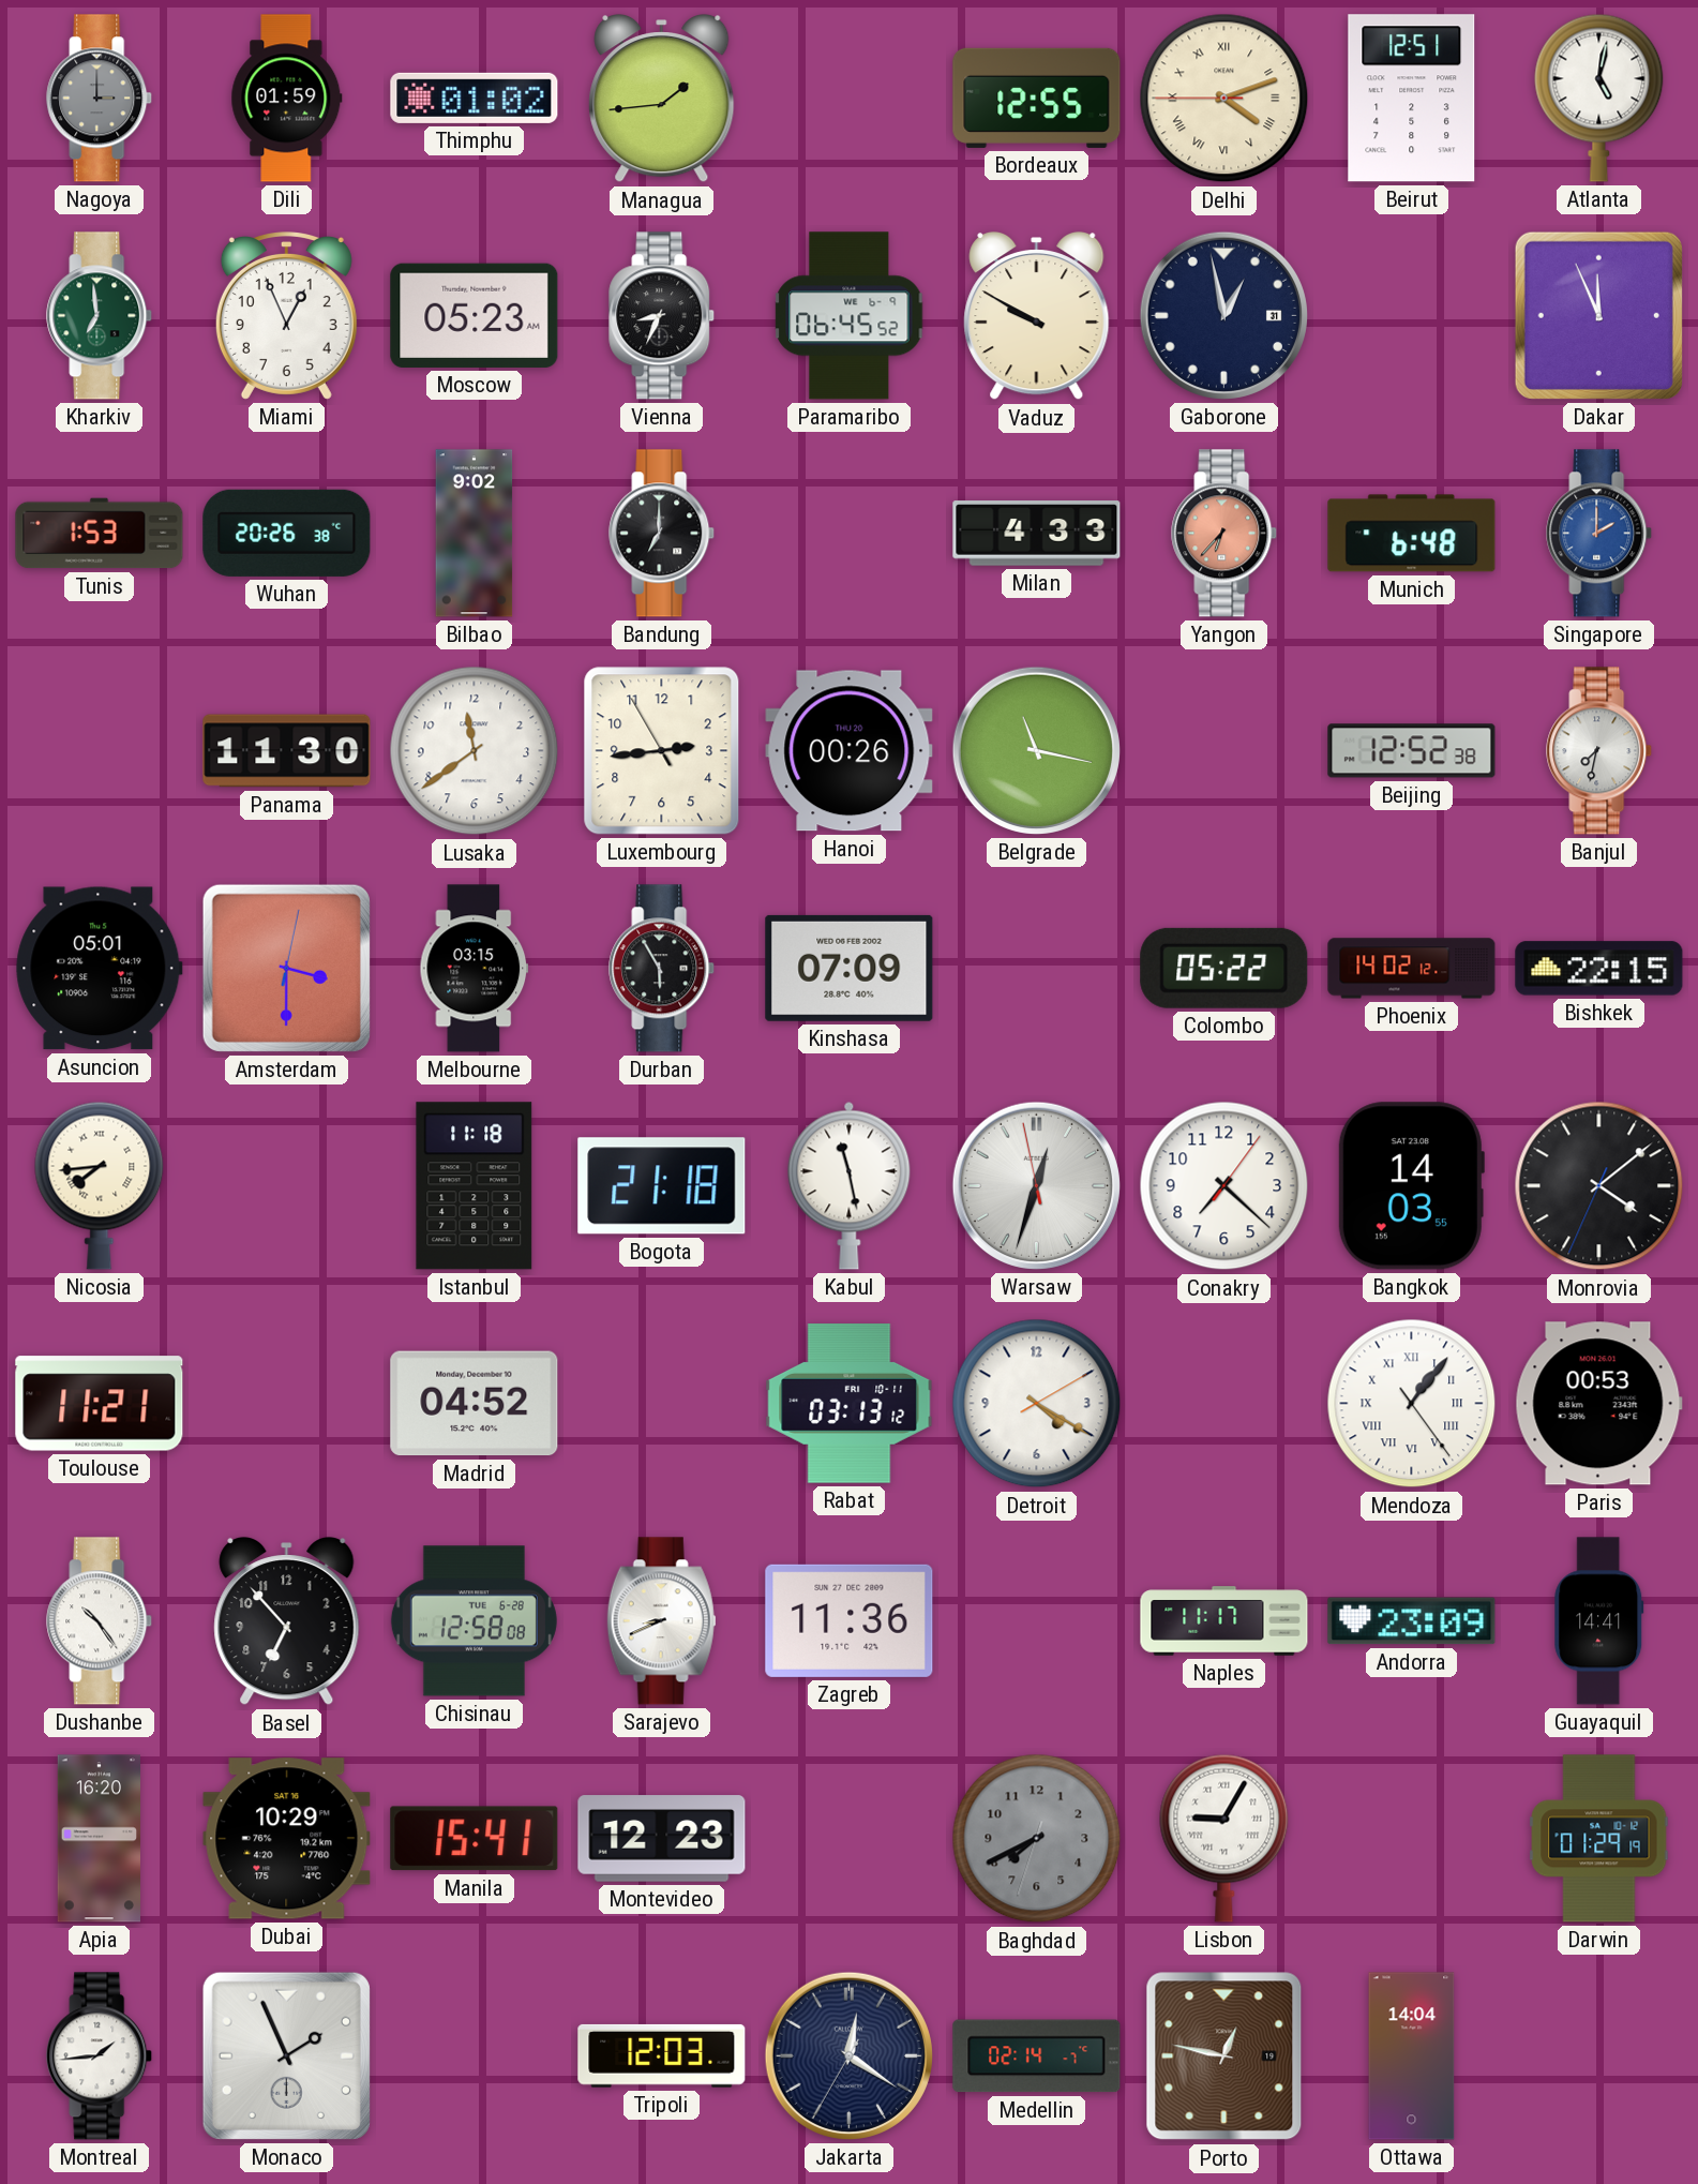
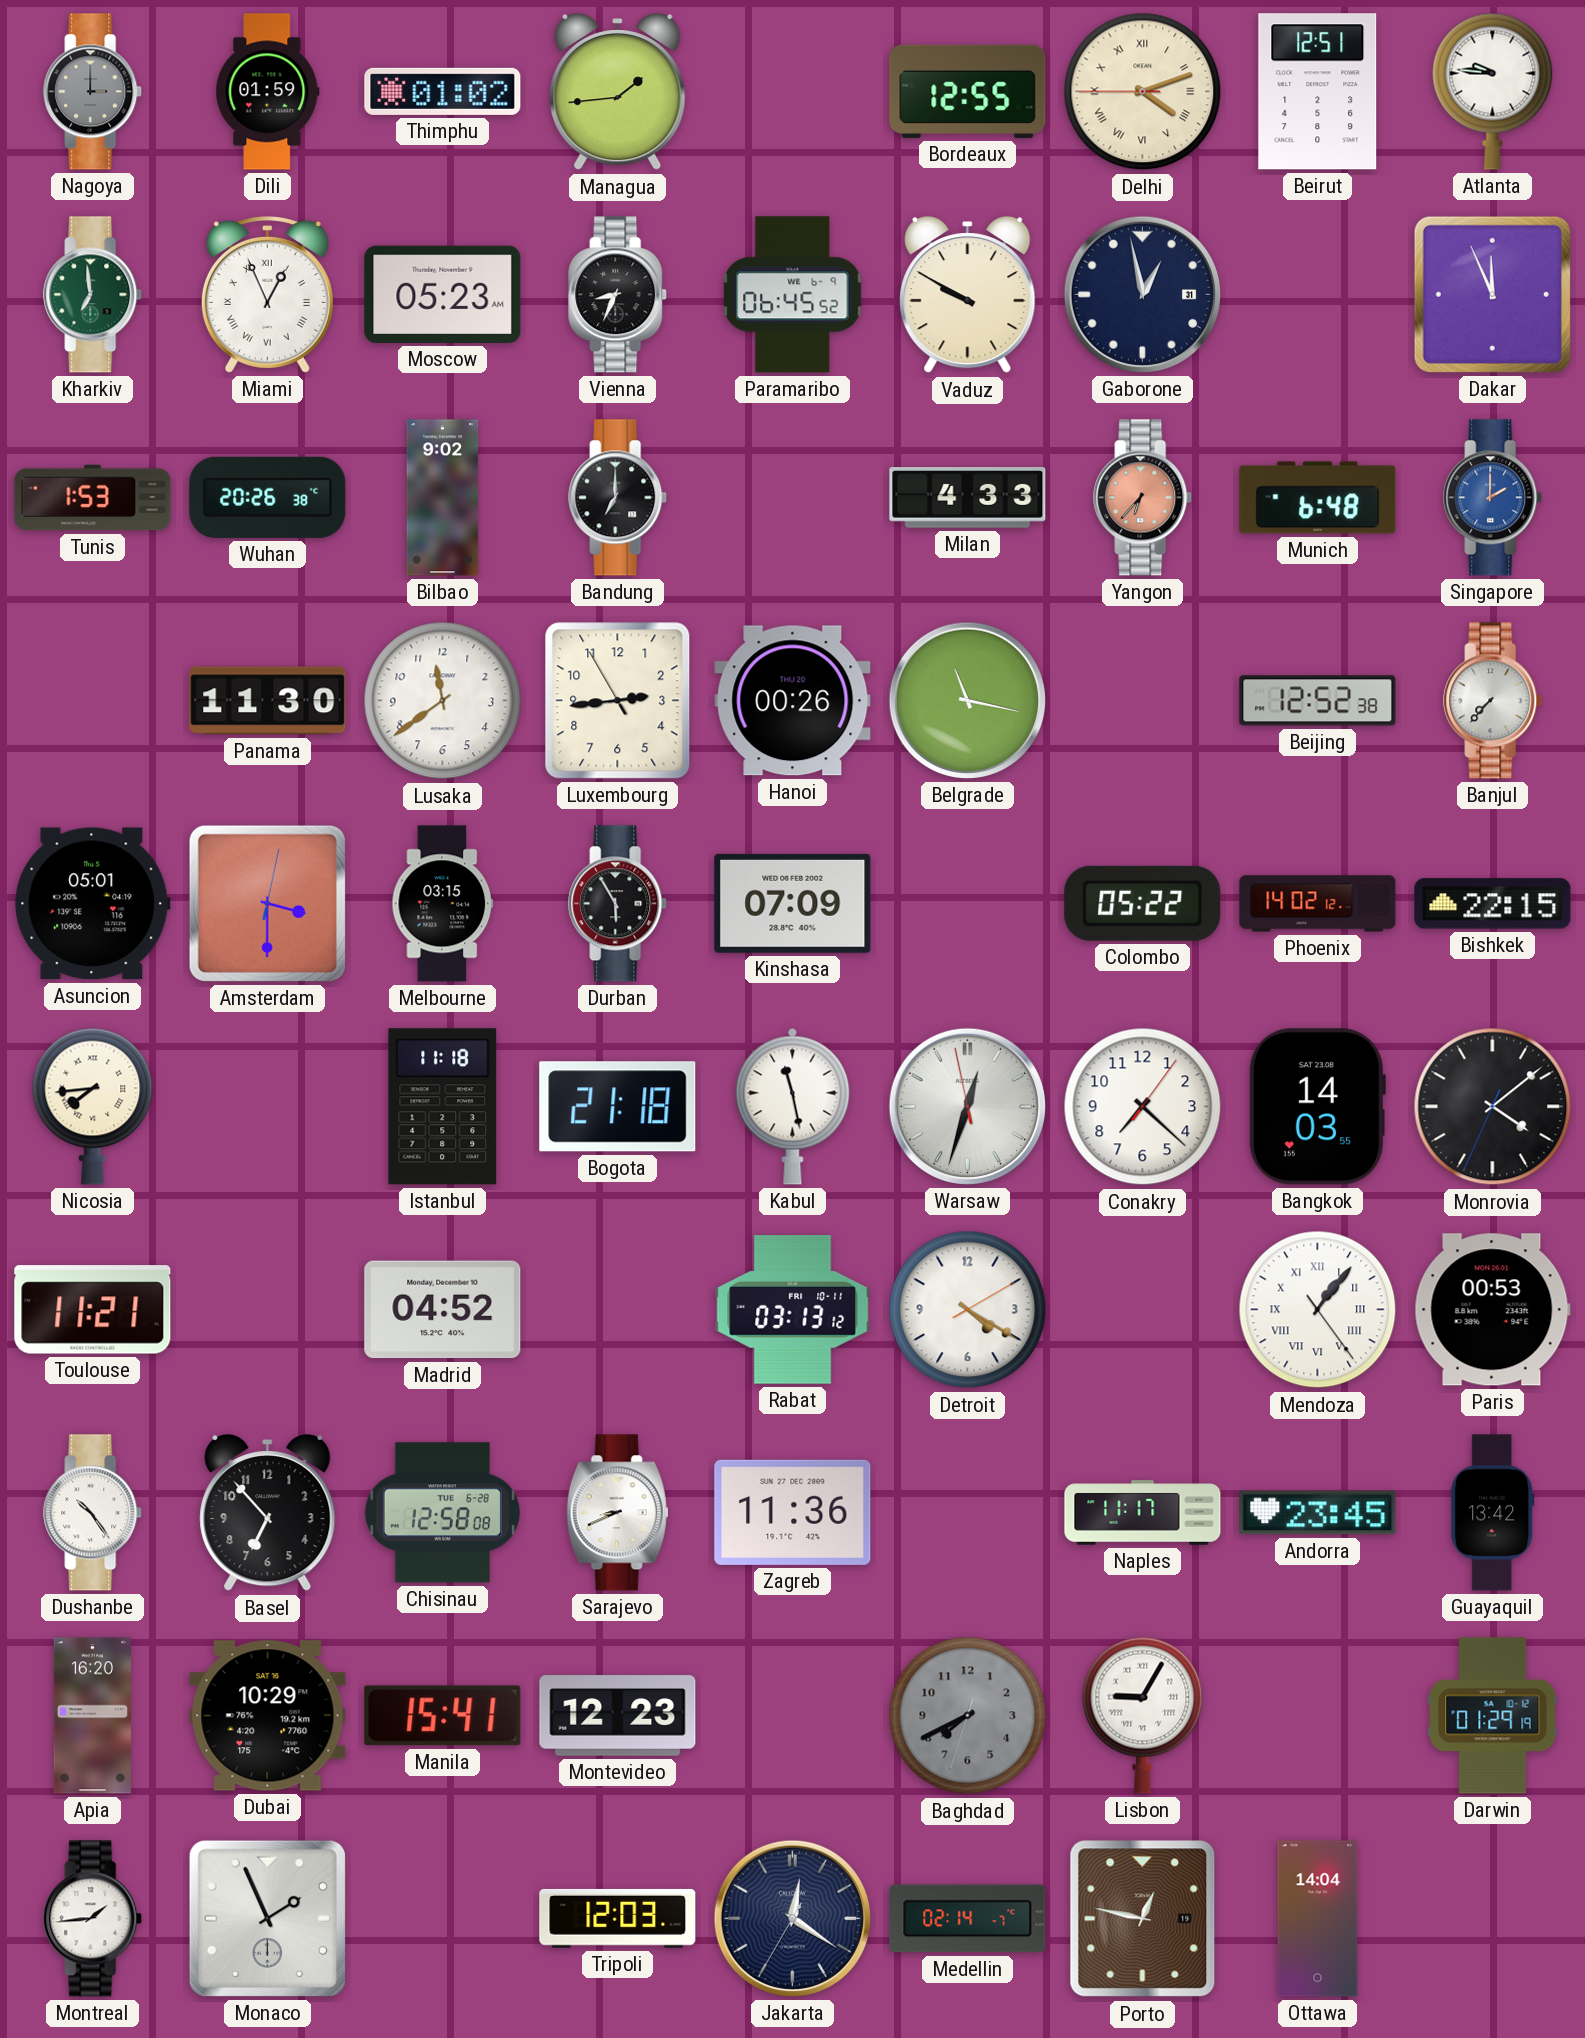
Atlanta: 5:02 -> 9:46
Miami numerals: Arabic -> Roman
Banjul: 7:32 -> 7:37
Andorra: 23:09 -> 23:45
Guayaquil: 14:41 -> 13:42
